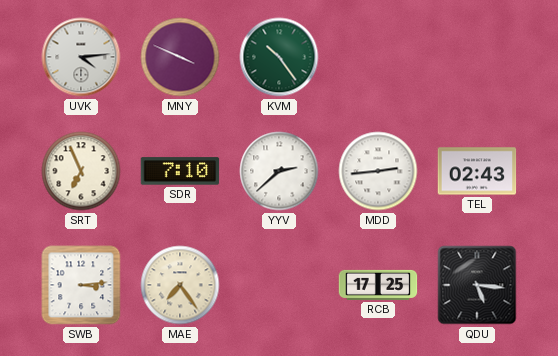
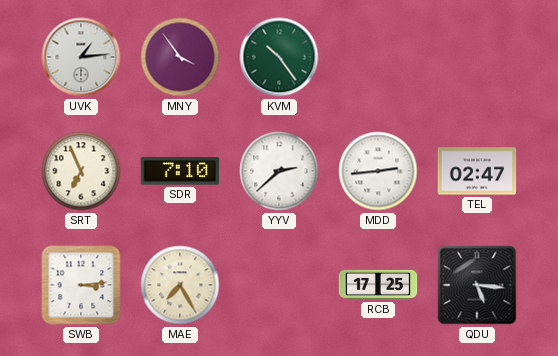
UVK: 4:14 -> 1:14
MNY: 3:49 -> 3:54
TEL: 02:43 -> 02:47
MAE: 7:24 -> 7:25
